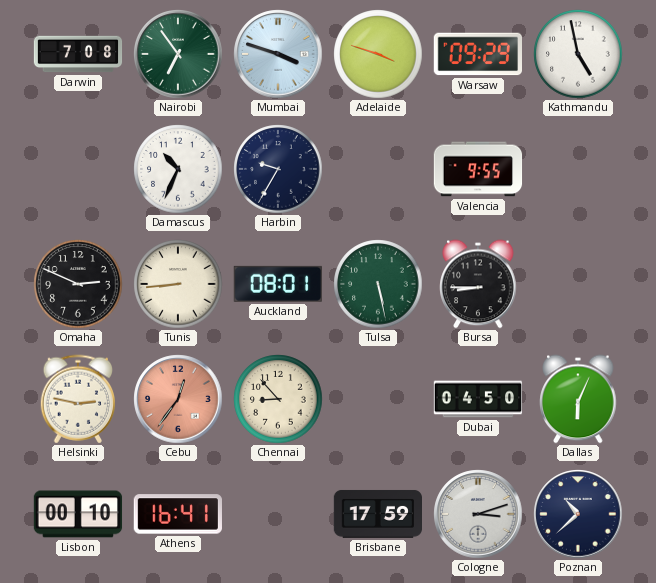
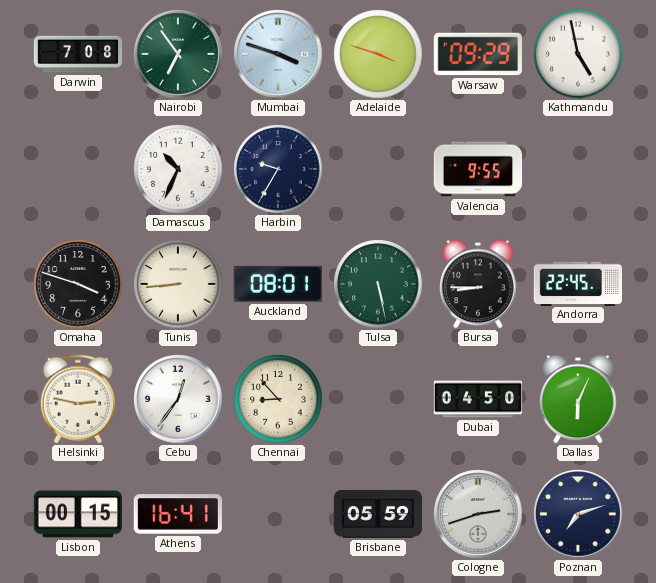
Omaha: 2:49 -> 3:48
Andorra: none -> 22:45
Cebu dial: salmon -> white
Lisbon: 00:10 -> 00:15
Brisbane: 17:59 -> 05:59
Cologne: 3:12 -> 2:42
Poznan: 10:38 -> 7:12
